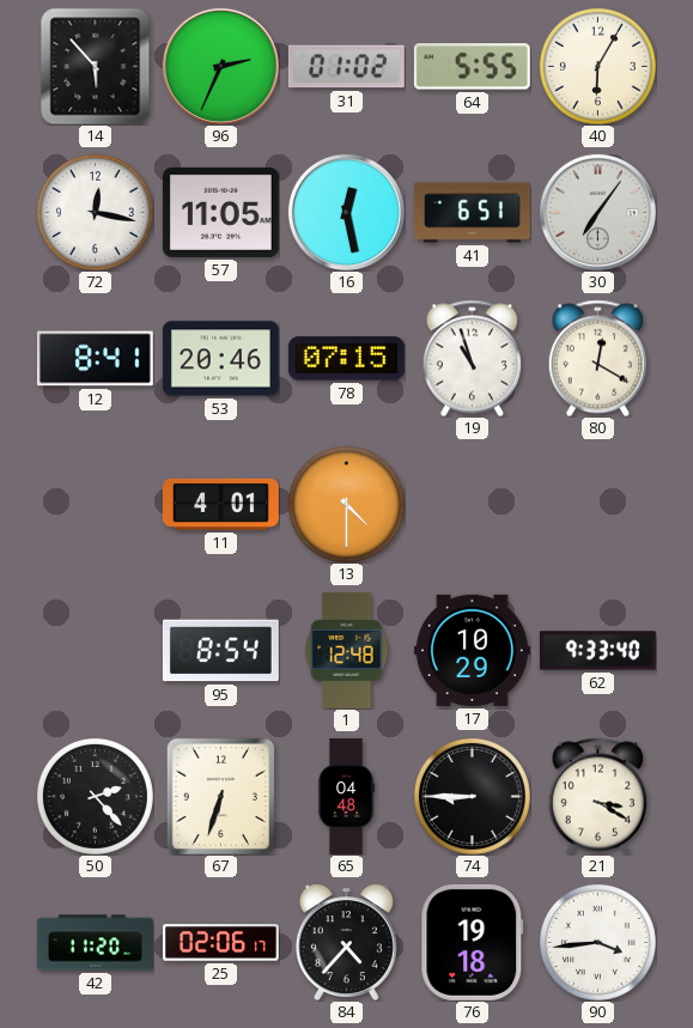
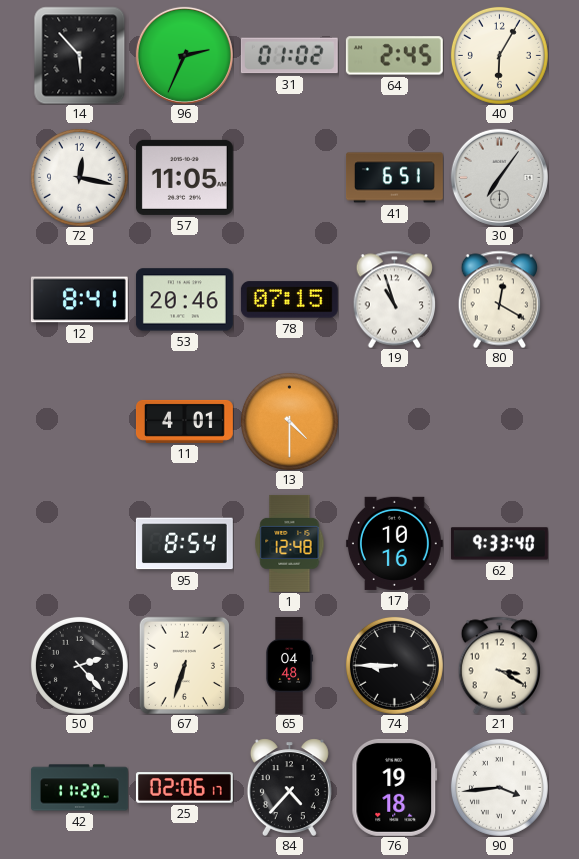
64: 5:55 -> 2:45
16: 12:28 -> none
17: 10:29 -> 10:16
